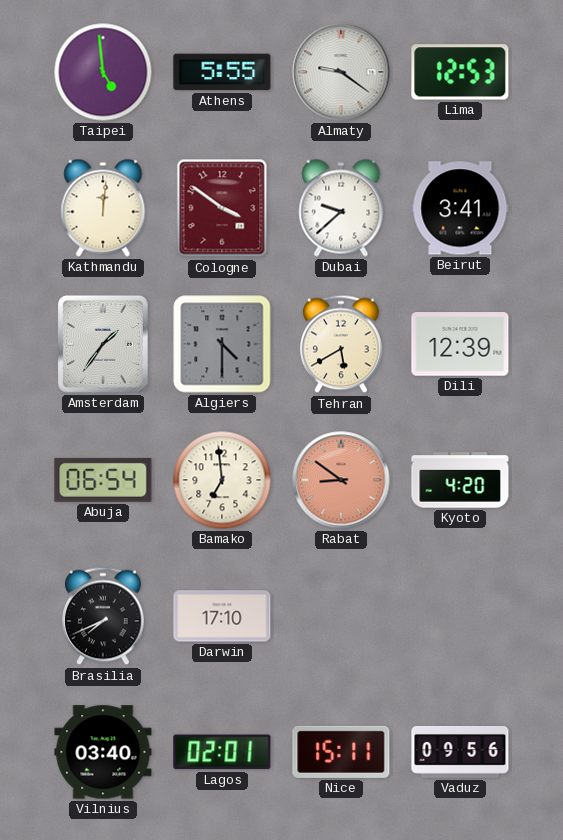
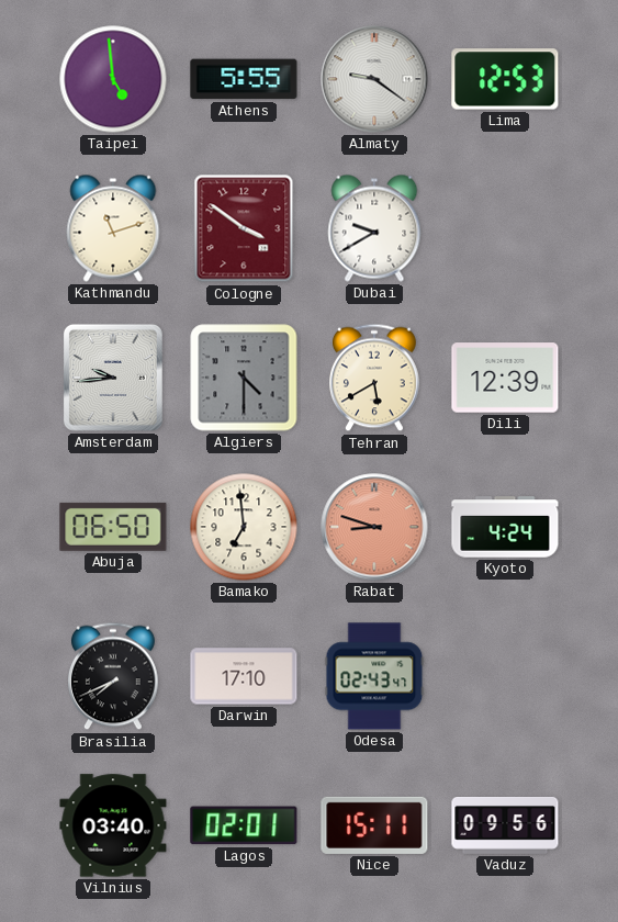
Kathmandu: 12:01 -> 11:12
Dubai: 9:38 -> 9:40
Beirut: 3:41 -> none
Amsterdam: 1:36 -> 9:44
Abuja: 06:54 -> 06:50
Rabat: 8:51 -> 8:48
Kyoto: 4:20 -> 4:24
Odesa: none -> 02:43
